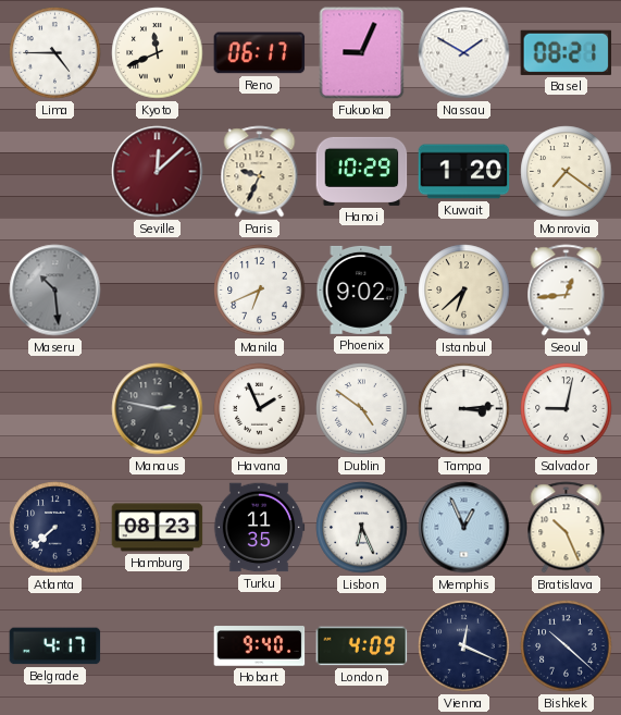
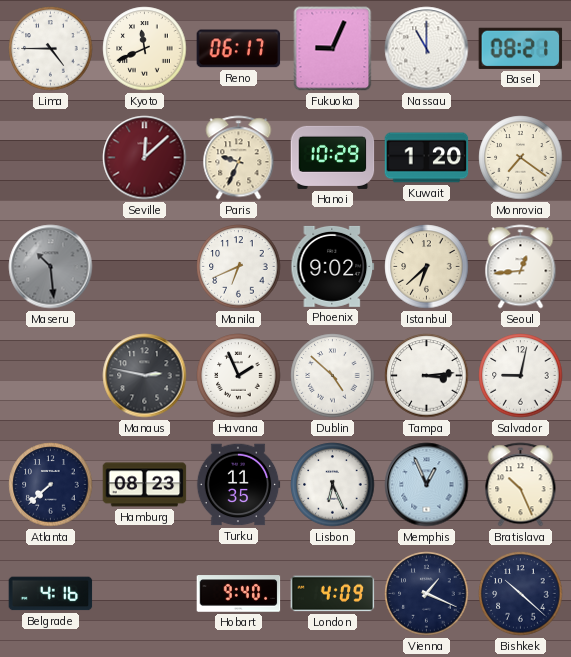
Nassau: 1:50 -> 11:00
Dublin: 4:51 -> 4:52
Belgrade: 4:17 -> 4:16
Vienna: 12:19 -> 1:19
